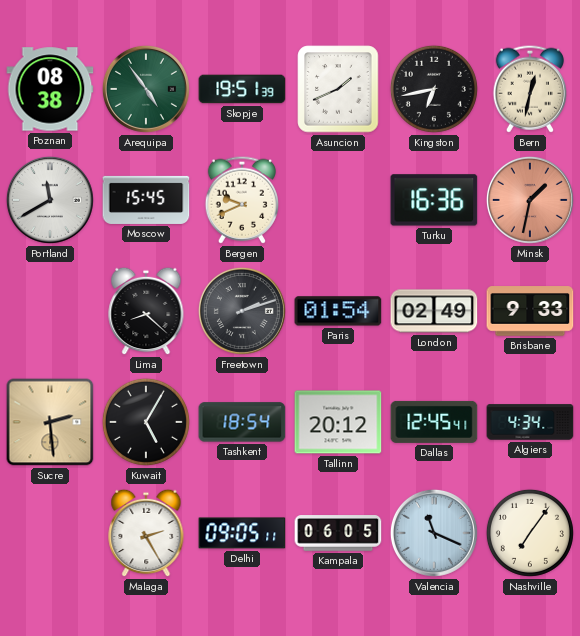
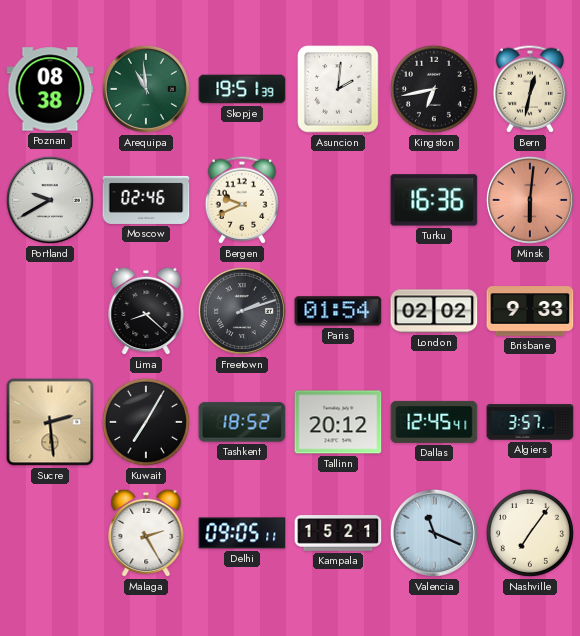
Arequipa: 4:54 -> 10:59
Asuncion: 1:41 -> 2:01
Portland: 11:40 -> 9:40
Moscow: 15:45 -> 02:46
Minsk: 1:32 -> 6:01
London: 02:49 -> 02:02
Kuwait: 5:05 -> 7:05
Tashkent: 18:54 -> 18:52
Algiers: 4:34 -> 3:57
Kampala: 06:05 -> 15:21
